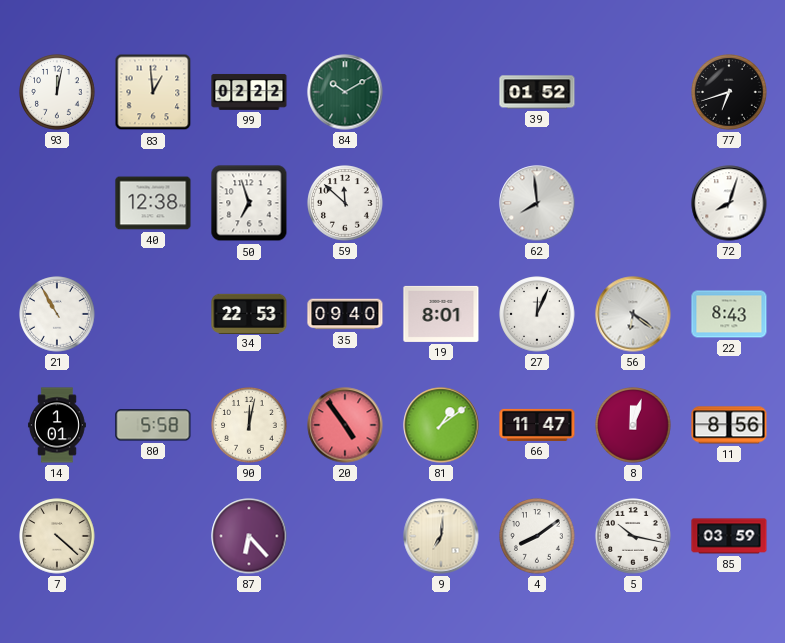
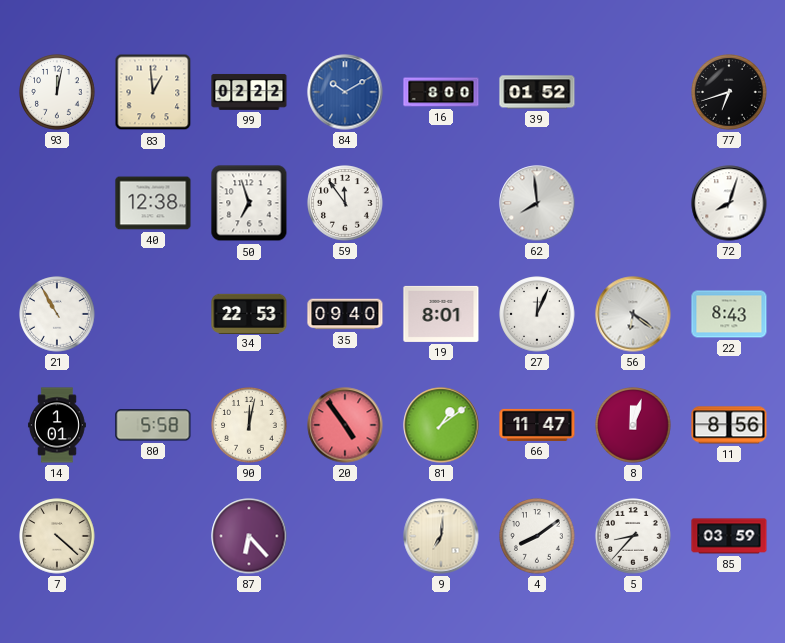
84 dial: green -> blue
16: none -> 8:00
59: 11:52 -> 11:54
5: 10:17 -> 8:37
